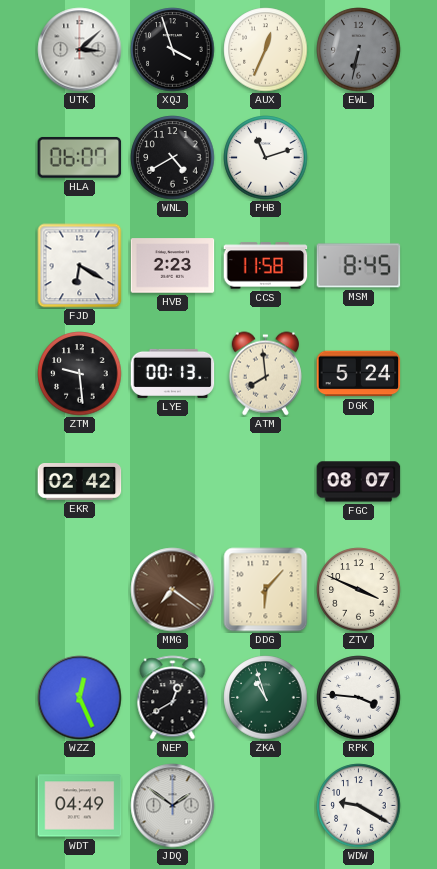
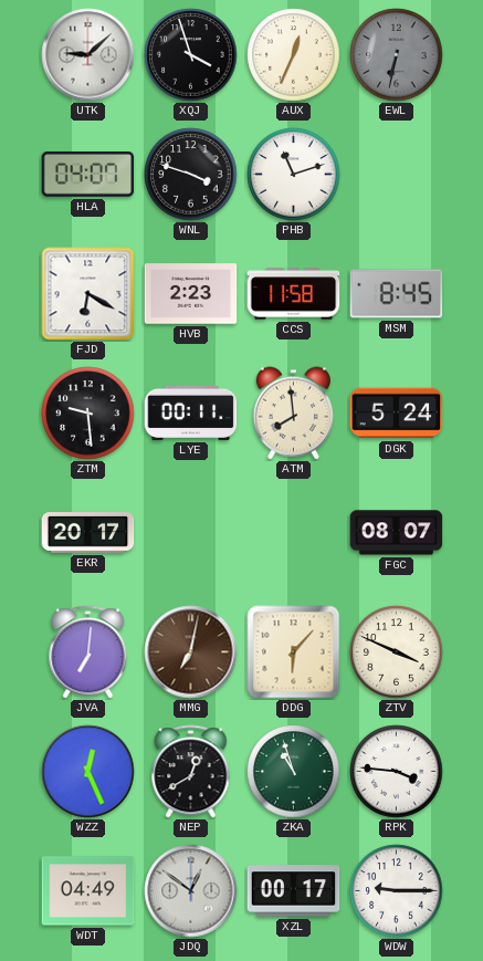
UTK: 3:08 -> 9:08
HLA: 06:07 -> 04:07
WNL: 4:40 -> 3:48
LYE: 00:13 -> 00:11
EKR: 02:42 -> 20:17
JVA: none -> 7:01
MMG: 7:21 -> 7:02
JDQ: 1:51 -> 12:51
XZL: none -> 00:17
WDW: 9:20 -> 9:15
